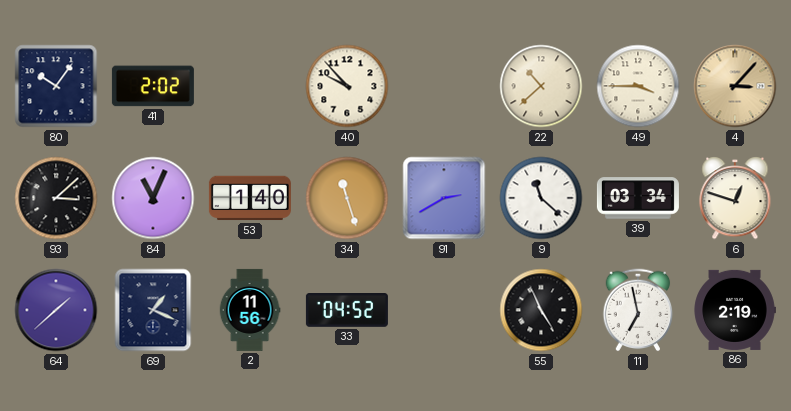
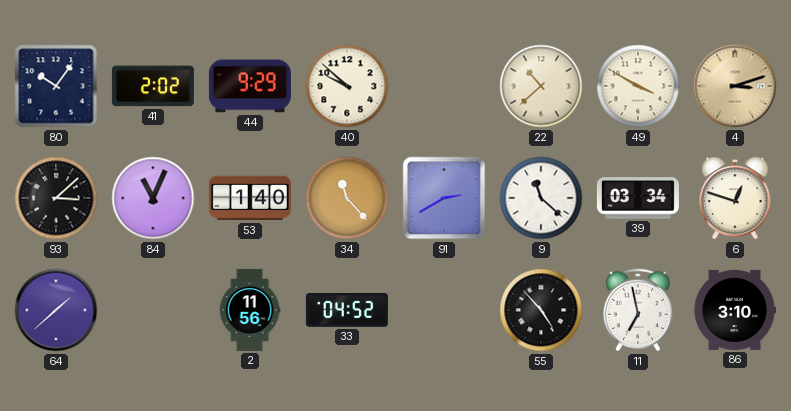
44: none -> 9:29
40: 9:53 -> 9:52
49: 3:45 -> 3:50
4: 3:07 -> 3:12
34: 11:27 -> 11:23
69: 1:19 -> none
55: 4:56 -> 4:53
86: 2:19 -> 3:10
